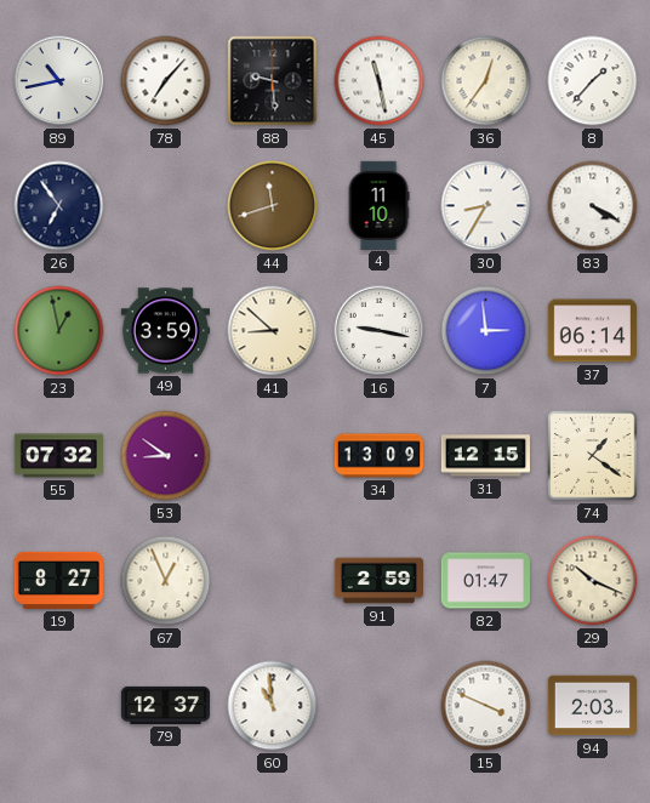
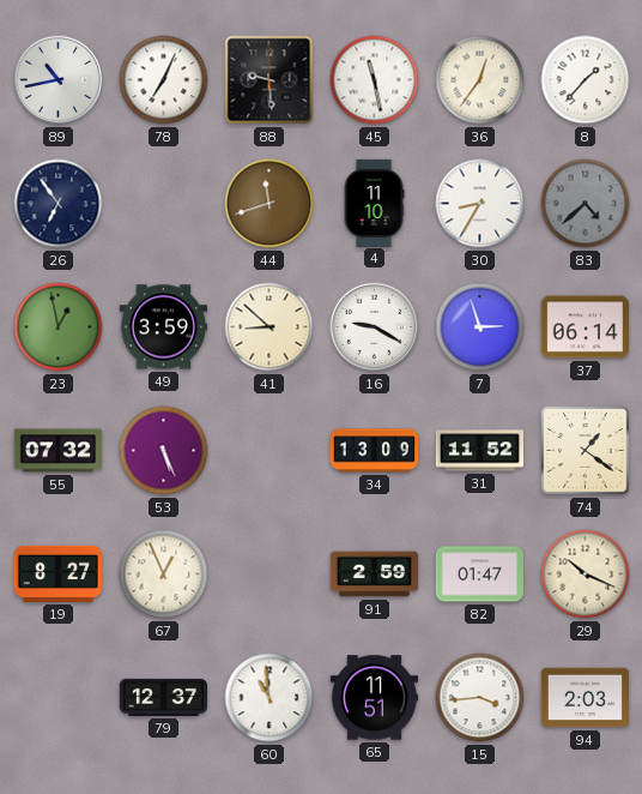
78: 7:07 -> 7:04
83: 4:20 -> 4:38
83 dial: white -> grey
16: 9:17 -> 9:20
7: 2:59 -> 2:57
53: 8:51 -> 5:26
31: 12:15 -> 11:52
65: none -> 11:51
15: 3:49 -> 3:44
